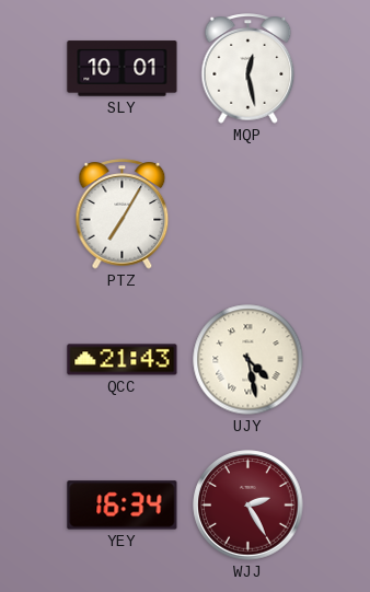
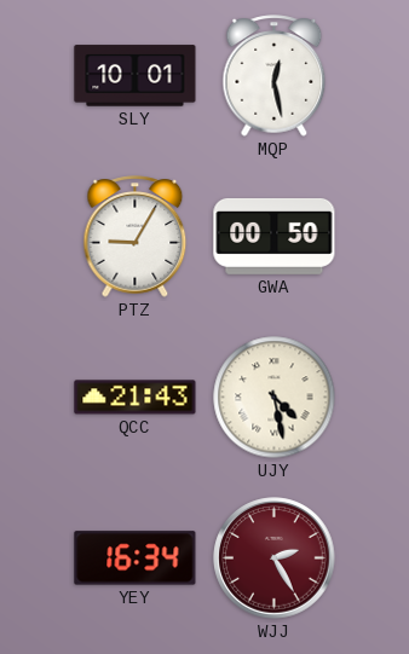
PTZ: 7:05 -> 9:05
GWA: none -> 00:50
